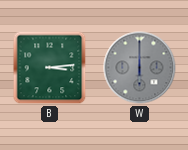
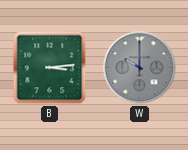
W: 6:00 -> 10:00
